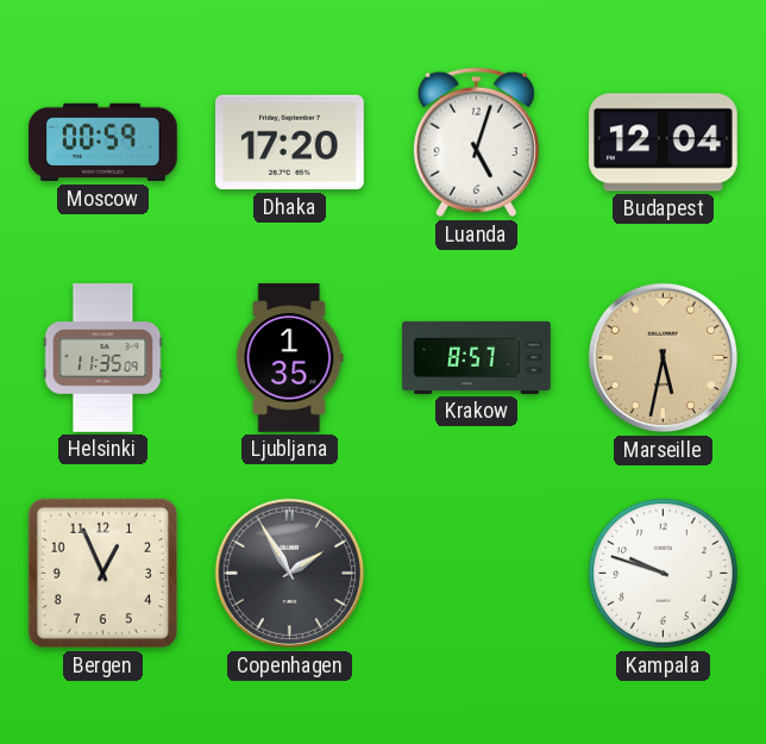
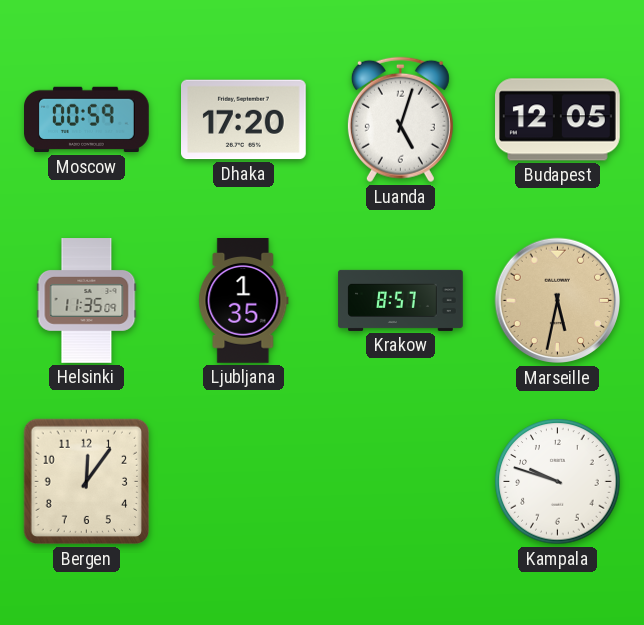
Budapest: 12:04 -> 12:05
Bergen: 12:56 -> 12:06
Copenhagen: 1:55 -> none
